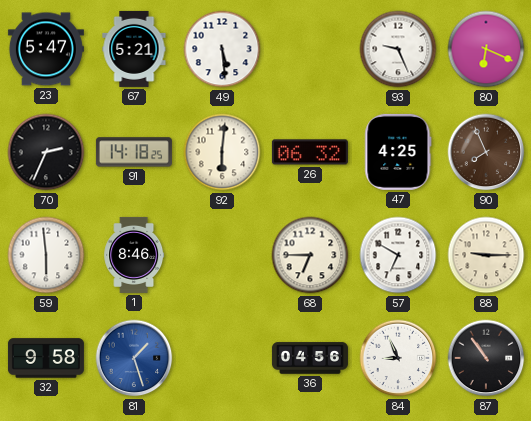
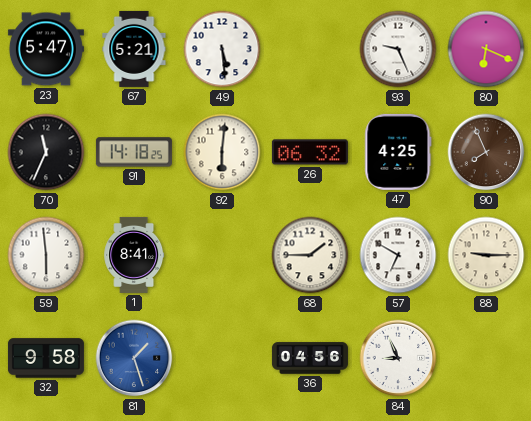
70: 2:34 -> 11:34
1: 8:46 -> 8:41
68: 6:45 -> 1:45
87: 10:54 -> none
